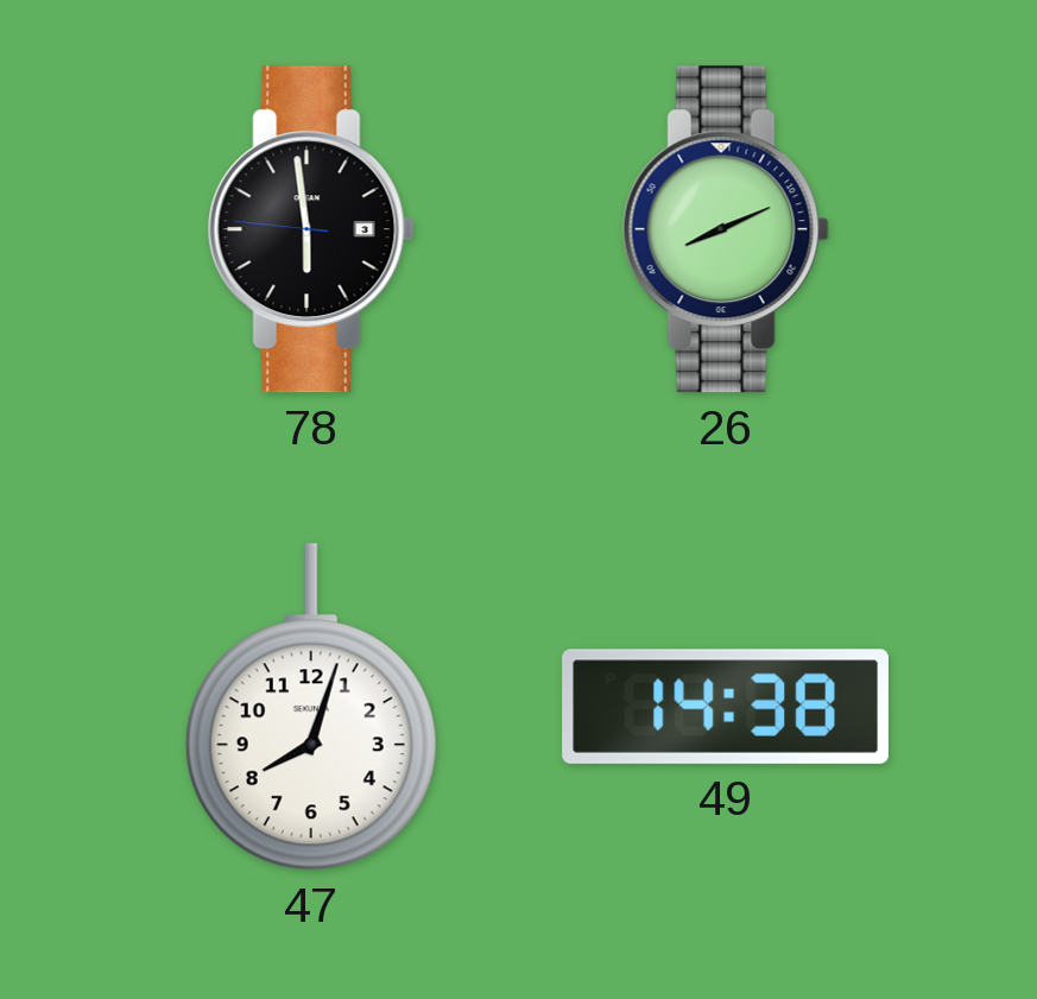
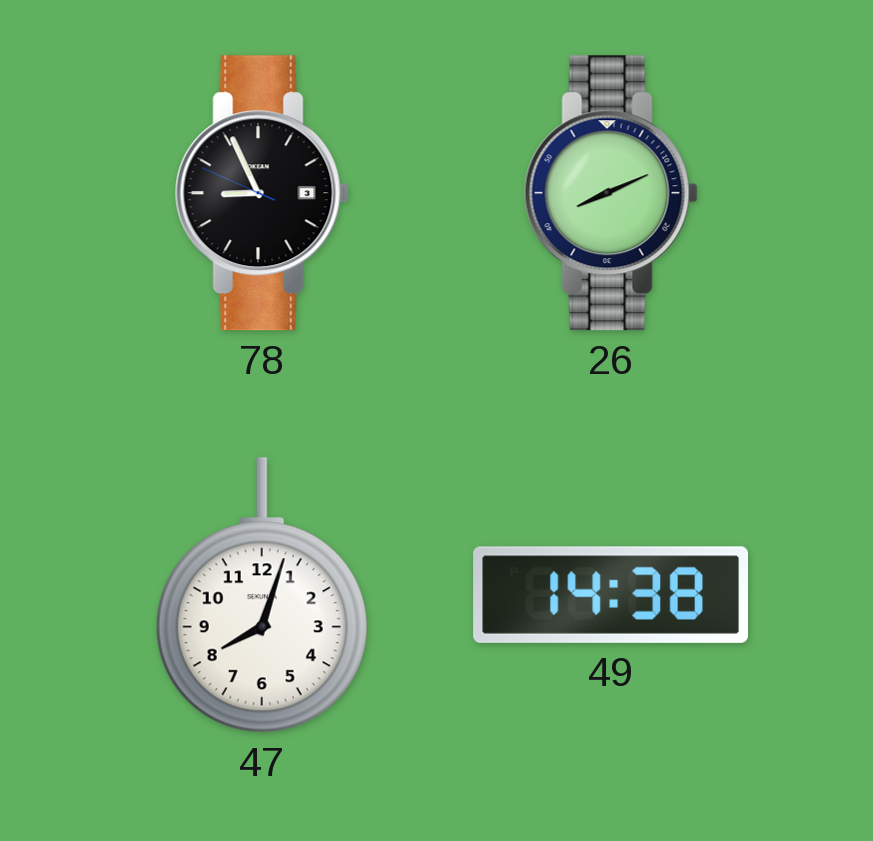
78: 5:58 -> 8:55
